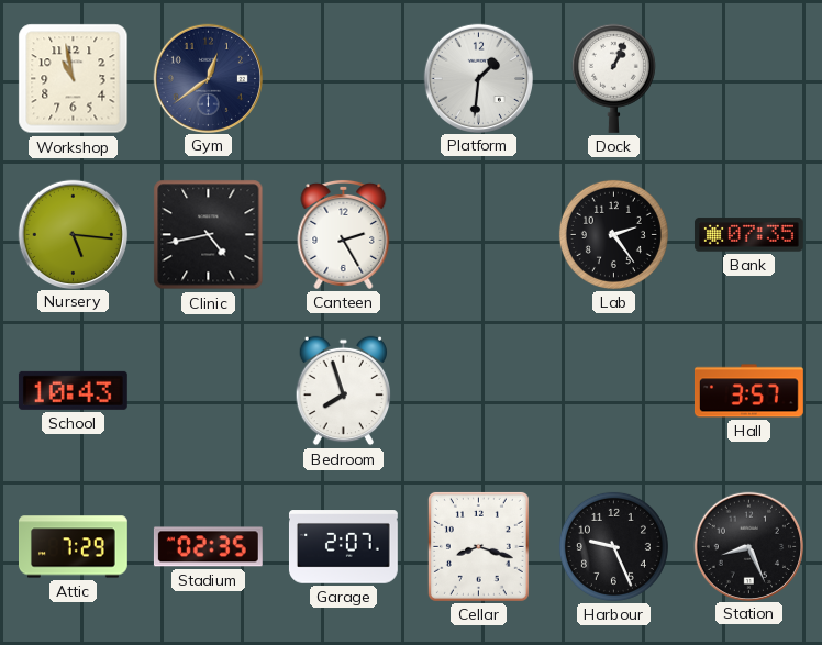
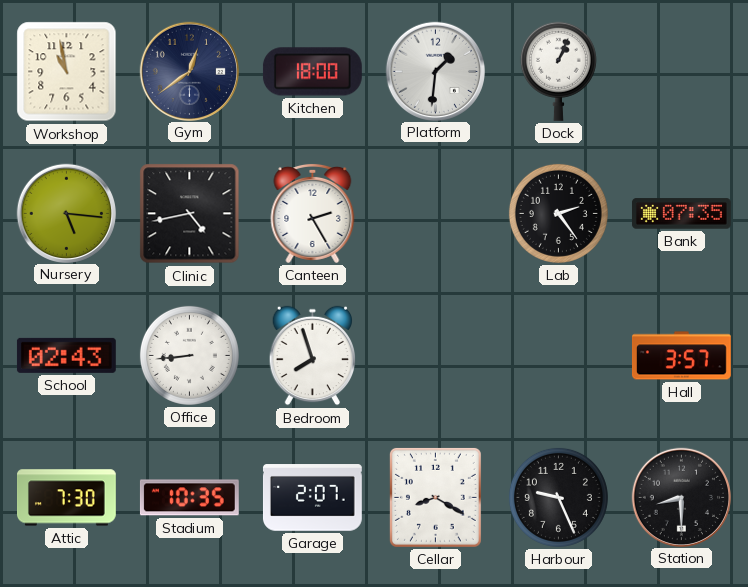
Kitchen: none -> 18:00
School: 10:43 -> 02:43
Office: none -> 8:44
Attic: 7:29 -> 7:30
Stadium: 02:35 -> 10:35
Cellar: 8:18 -> 8:20
Station: 8:26 -> 8:30
